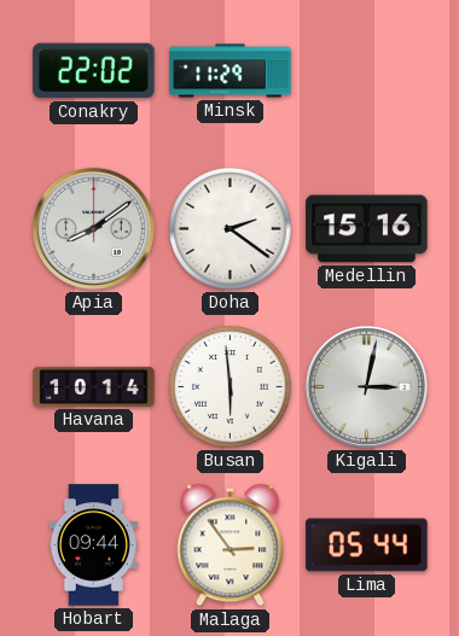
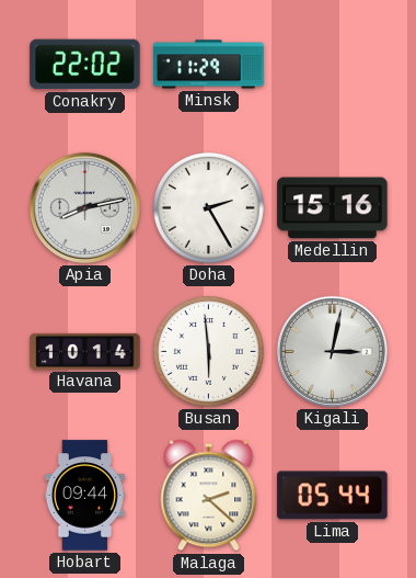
Apia: 8:09 -> 8:13
Doha: 2:21 -> 2:25
Malaga: 2:54 -> 2:22
